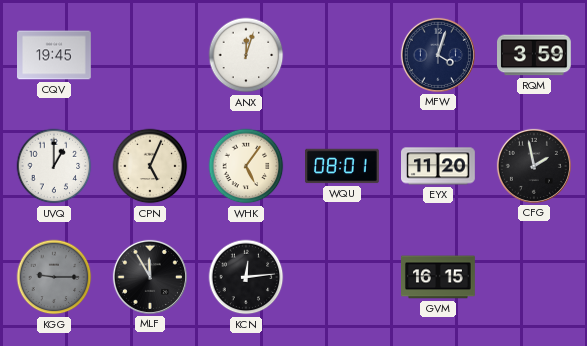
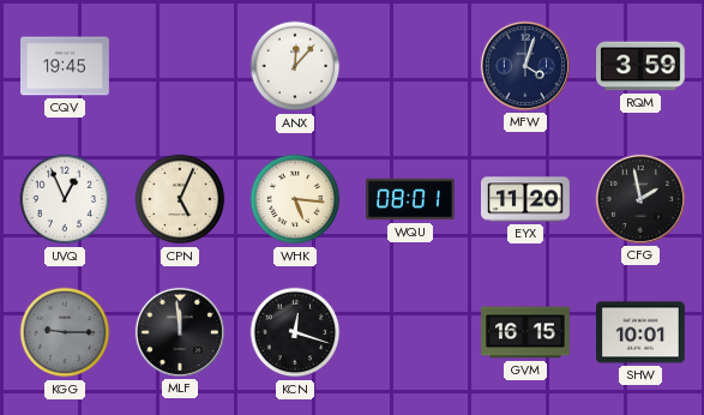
ANX: 12:03 -> 12:07
UVQ: 1:00 -> 12:56
WHK: 5:06 -> 5:16
MLF: 11:55 -> 11:59
KCN: 12:14 -> 12:18
SHW: none -> 10:01
